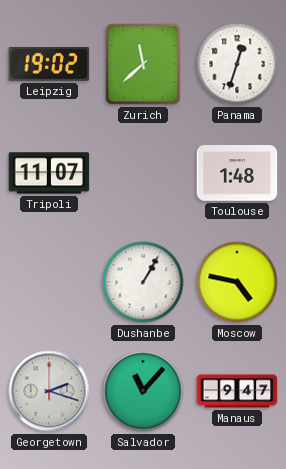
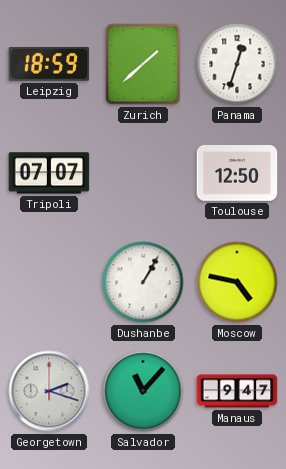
Leipzig: 19:02 -> 18:59
Zurich: 11:38 -> 1:38
Tripoli: 11:07 -> 07:07
Toulouse: 1:48 -> 12:50
